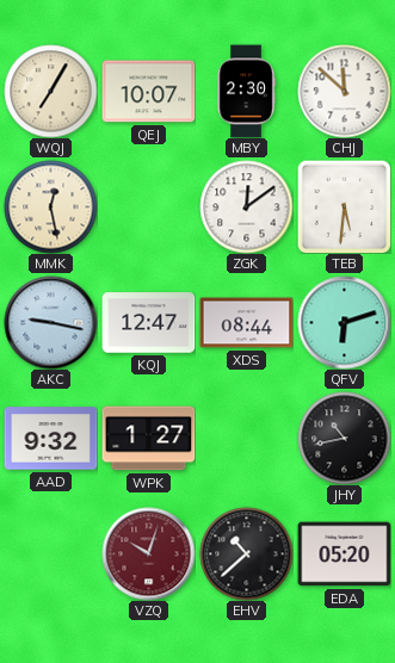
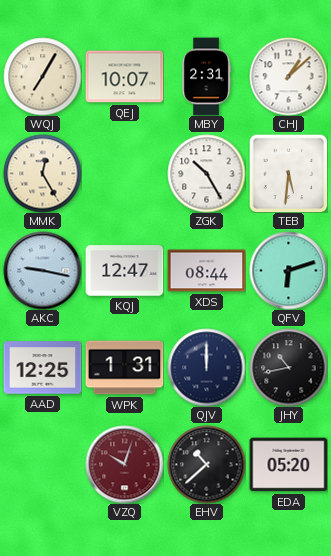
MBY: 2:30 -> 2:31
CHJ: 11:52 -> 1:08
MMK: 12:28 -> 12:25
ZGK: 12:09 -> 10:25
AAD: 9:32 -> 12:25
WPK: 1:27 -> 1:31
QJV: none -> 12:00
